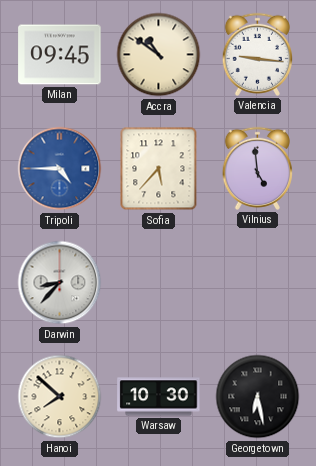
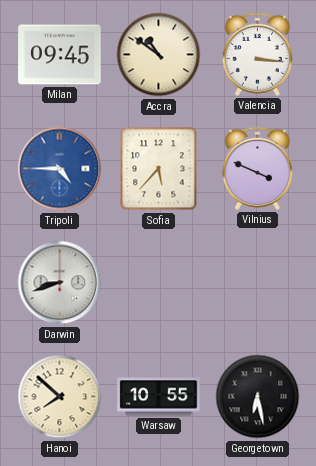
Valencia: 9:16 -> 3:16
Vilnius: 4:59 -> 3:49
Darwin: 8:37 -> 8:42
Warsaw: 10:30 -> 10:55
